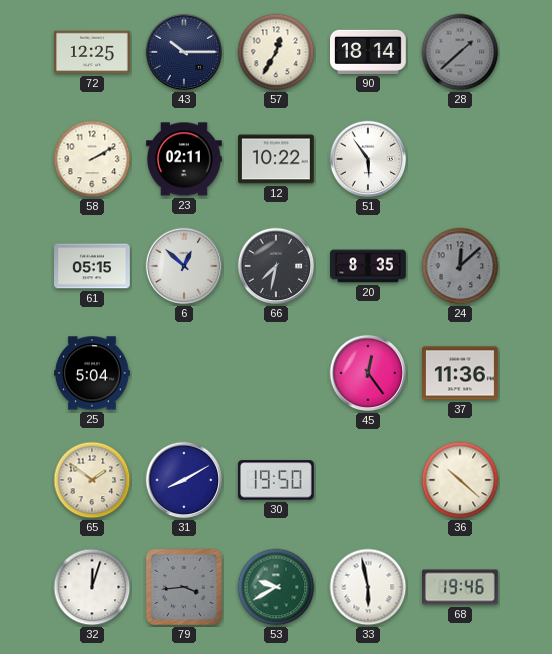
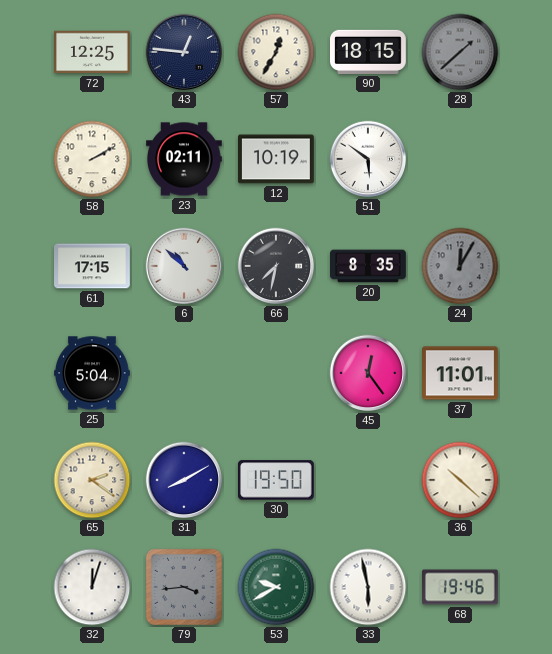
43: 10:15 -> 12:46
90: 18:14 -> 18:15
12: 10:22 -> 10:19
51: 5:54 -> 5:51
61: 05:15 -> 17:15
6: 12:52 -> 10:52
24: 12:08 -> 12:05
37: 11:36 -> 11:01
65: 1:51 -> 2:21
